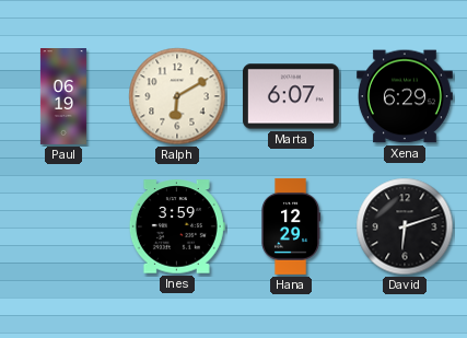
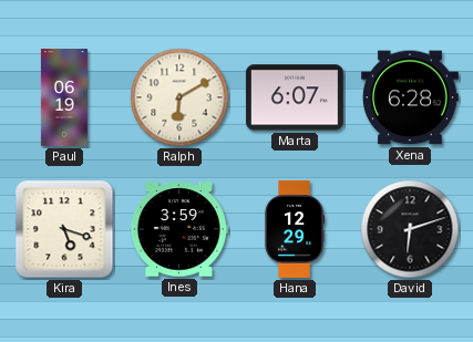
Xena: 6:29 -> 6:28
Kira: none -> 5:18
